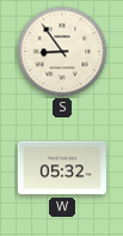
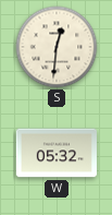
S: 8:54 -> 12:31
